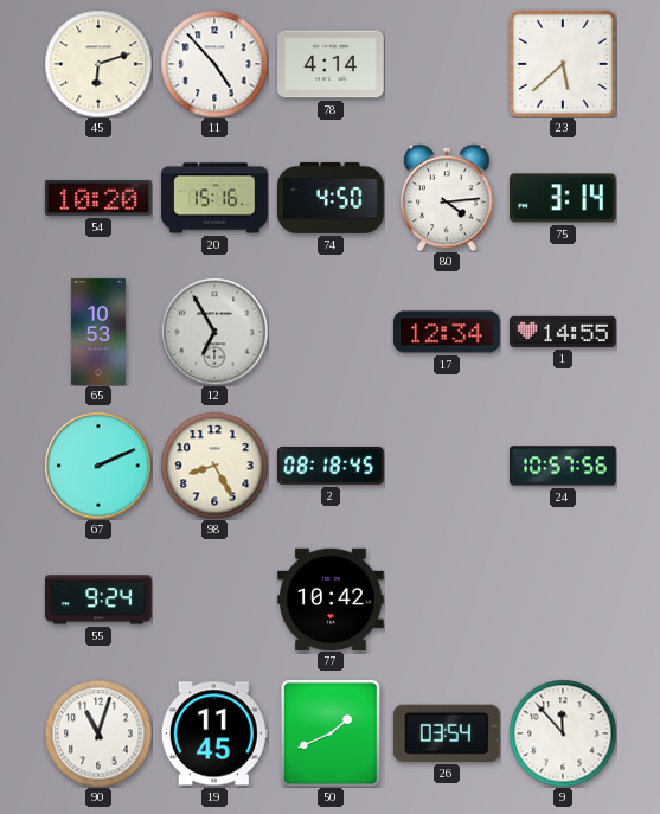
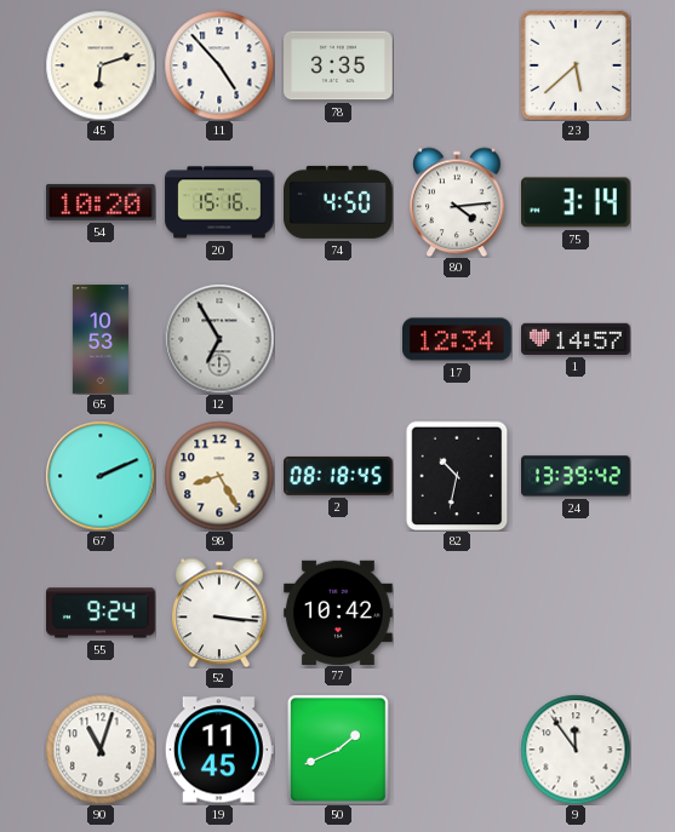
78: 4:14 -> 3:35
1: 14:55 -> 14:57
82: none -> 10:32
24: 10:57 -> 13:39
52: none -> 3:16
26: 03:54 -> none
9: 11:53 -> 11:54
